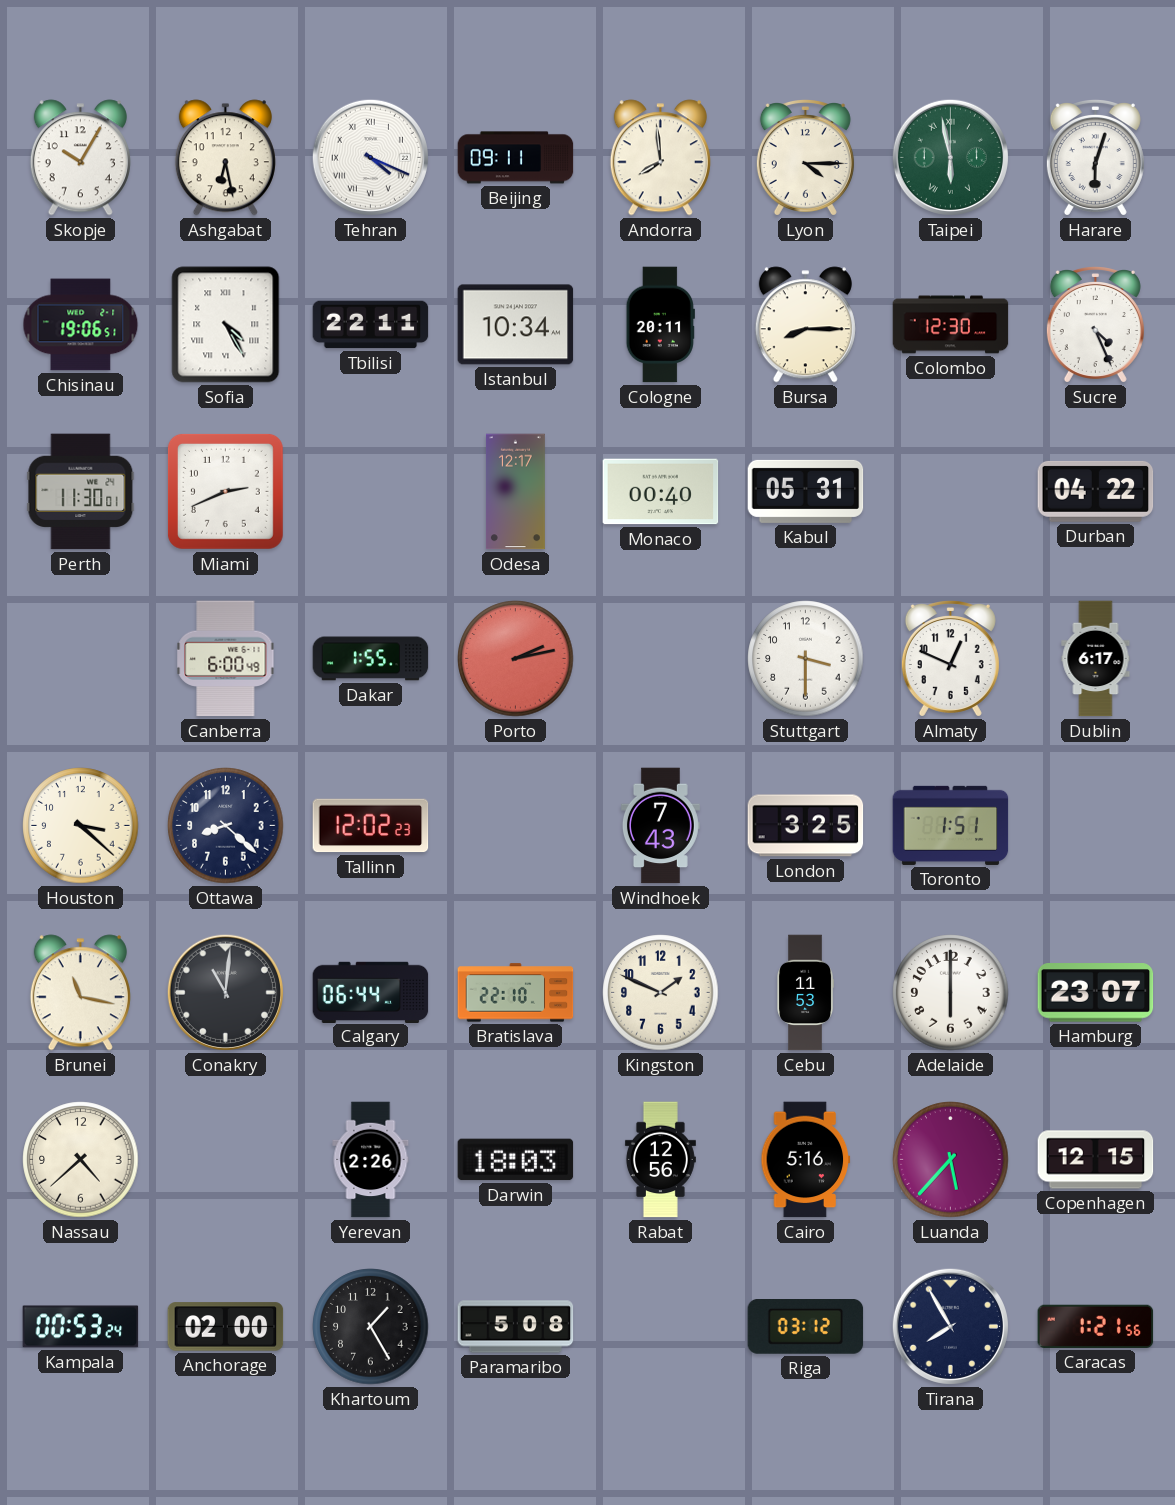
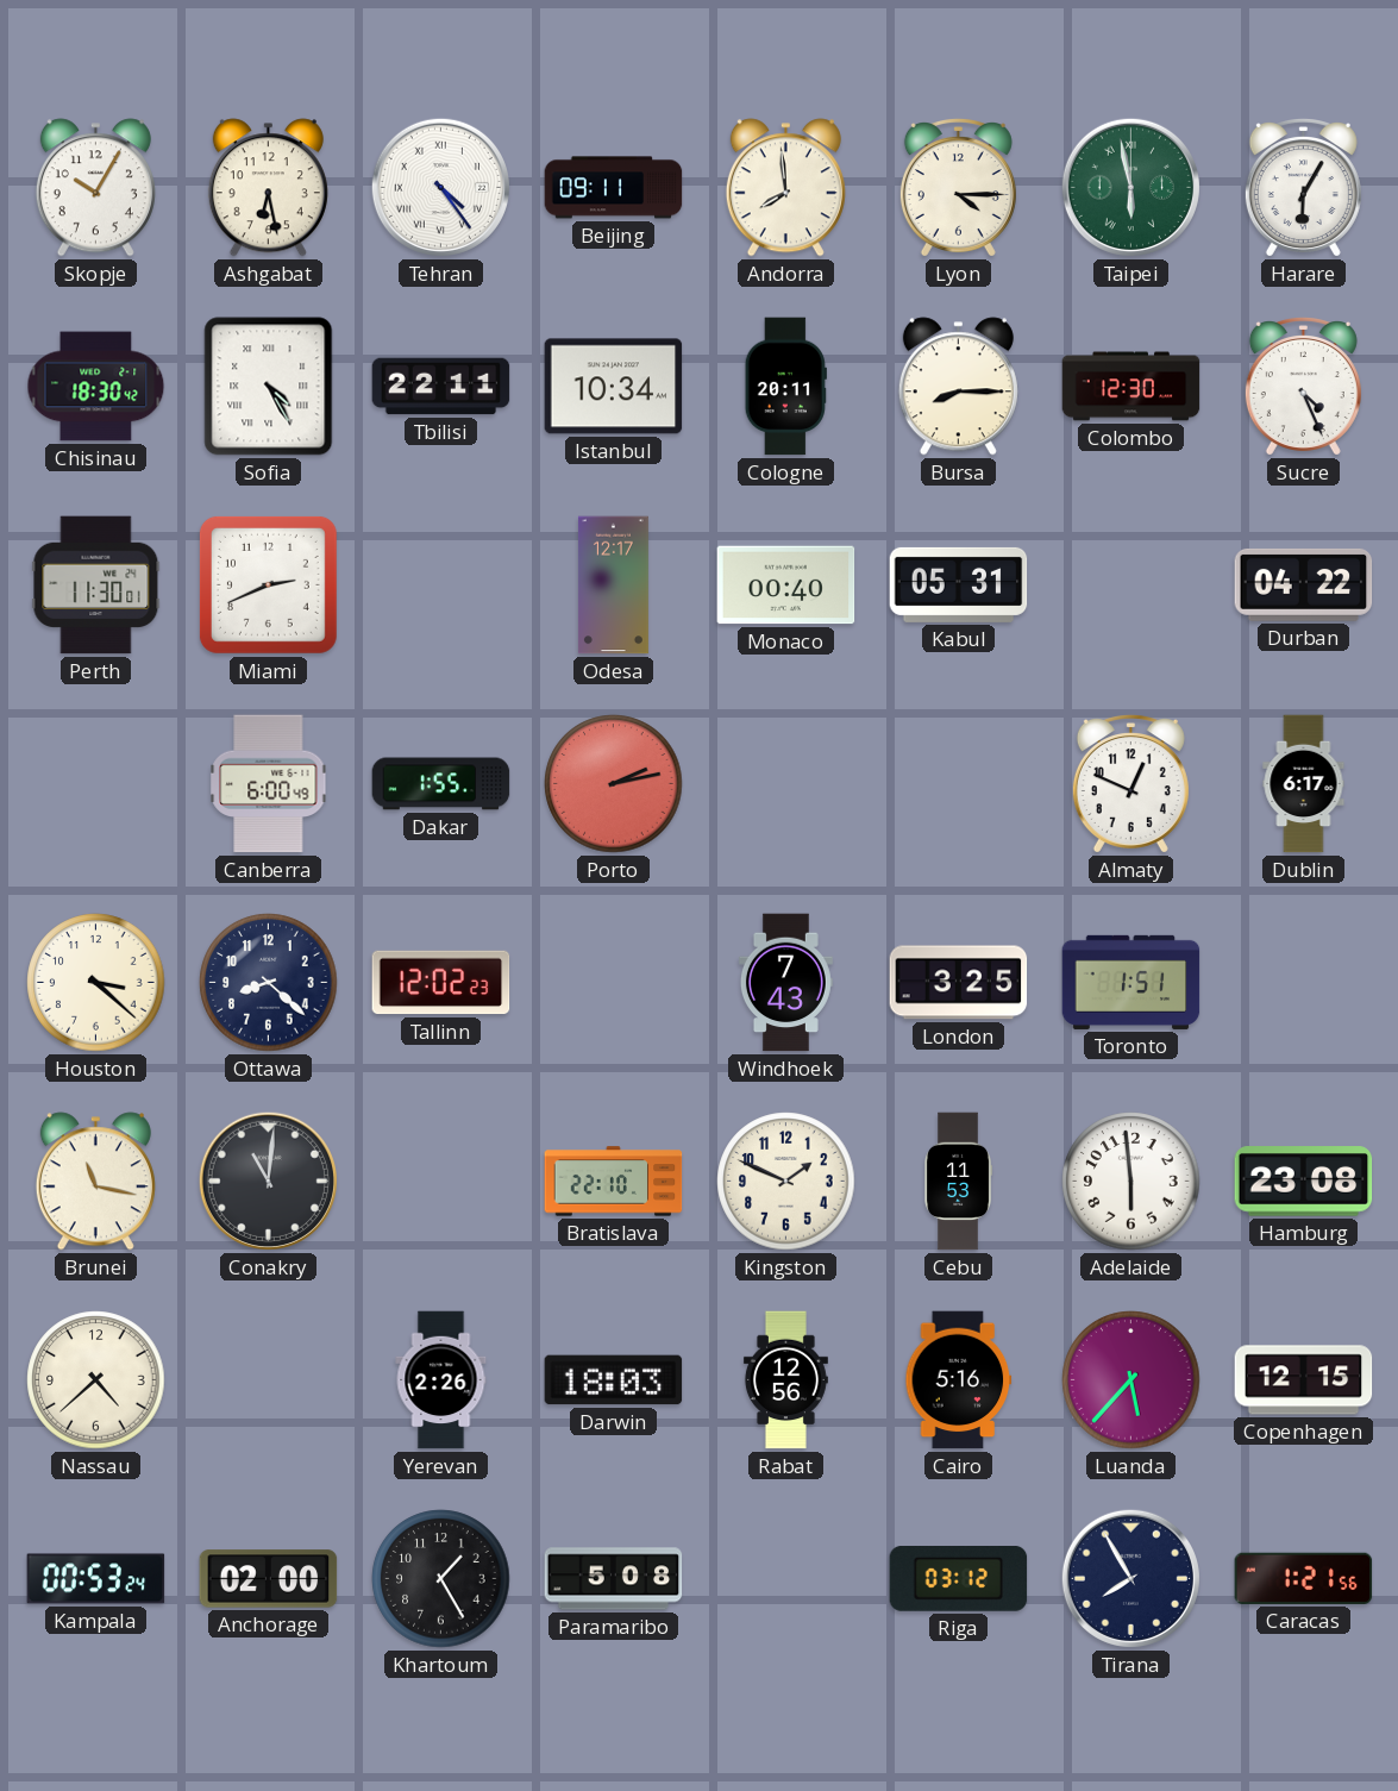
Tehran: 4:19 -> 4:24
Harare: 6:03 -> 6:05
Chisinau: 19:06 -> 18:30
Stuttgart: 3:30 -> none
Calgary: 06:44 -> none
Adelaide: 6:00 -> 5:59
Hamburg: 23:07 -> 23:08
